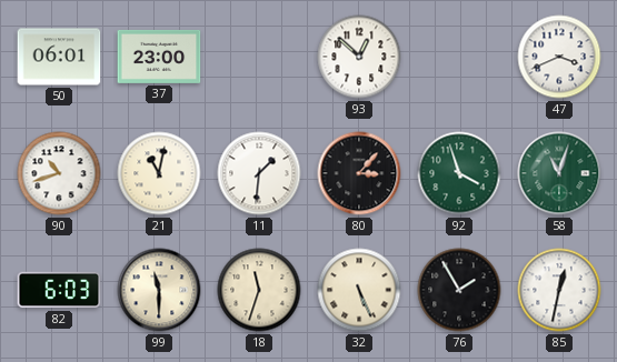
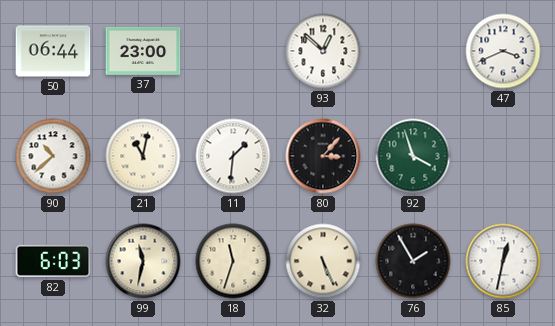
50: 06:01 -> 06:44
90: 10:42 -> 10:38
58: 11:03 -> none
99: 11:30 -> 11:32
